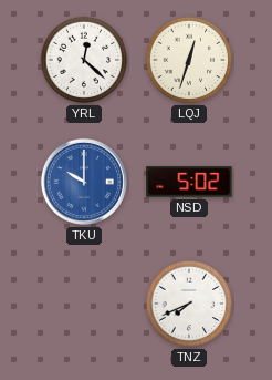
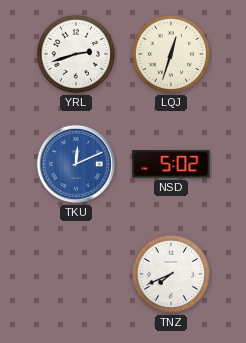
YRL: 12:22 -> 2:42
TKU: 10:00 -> 12:11
